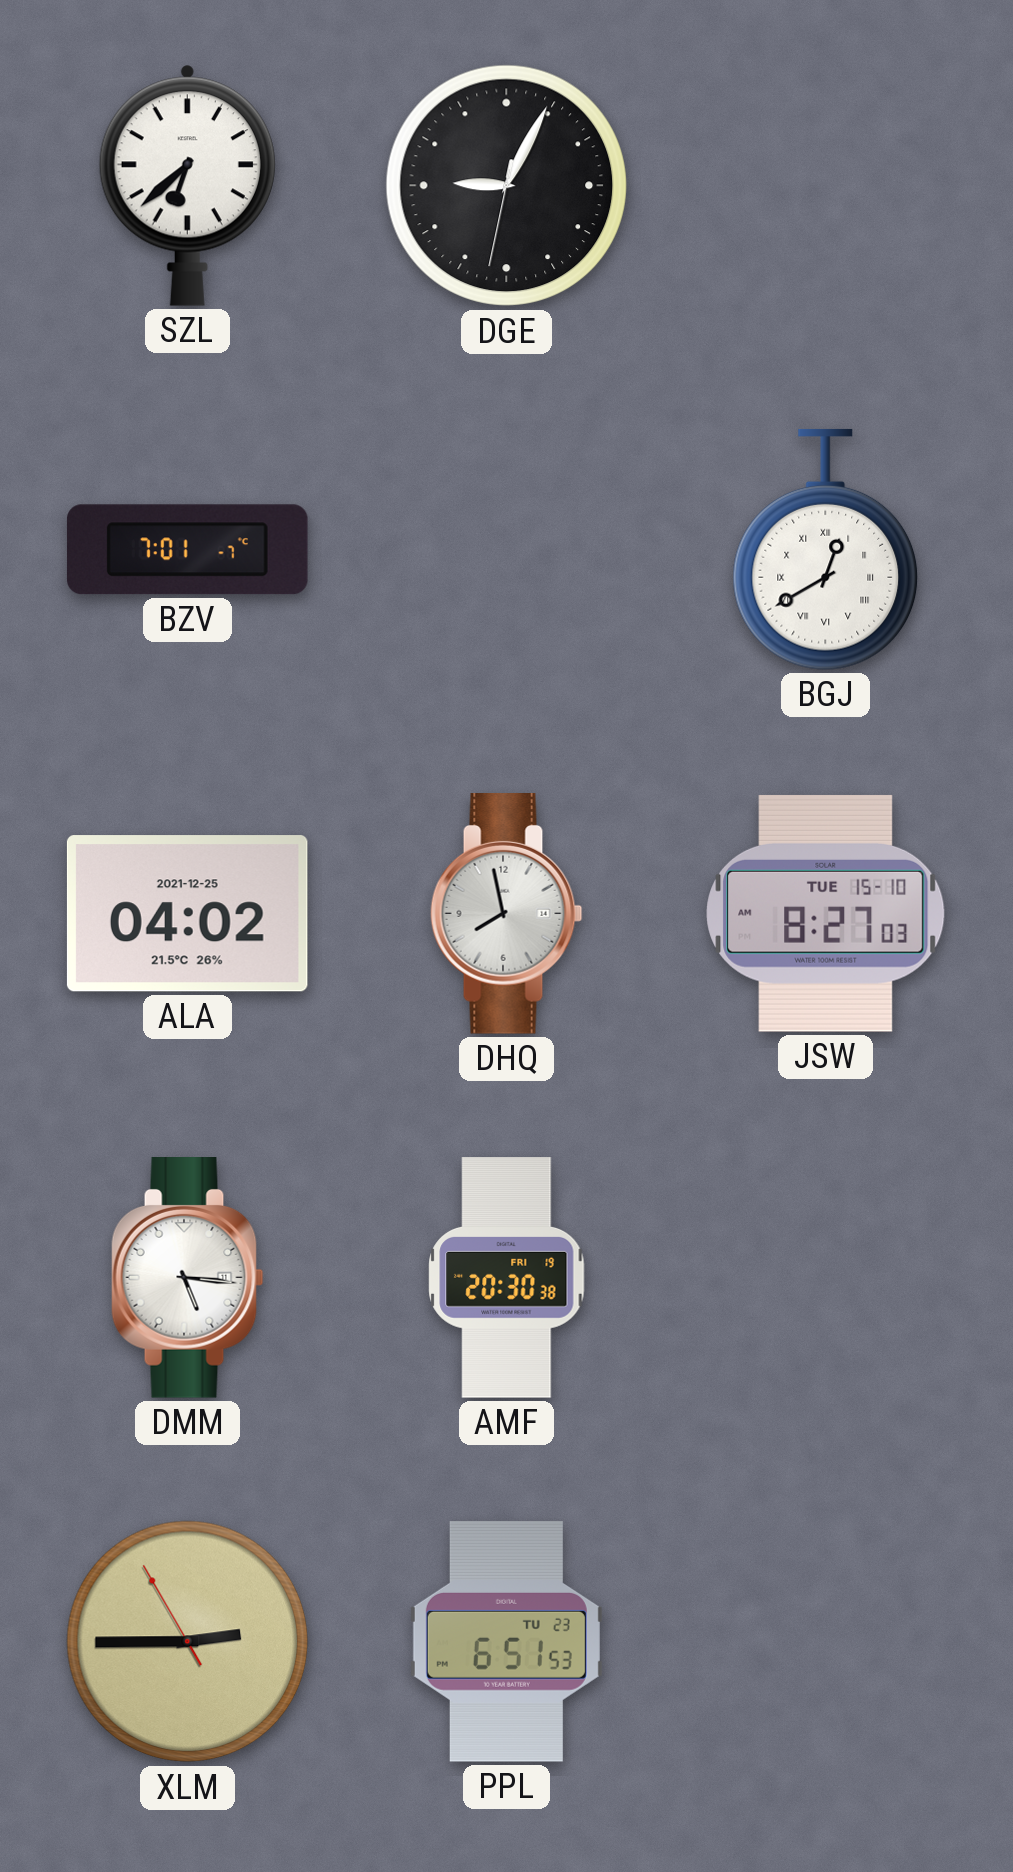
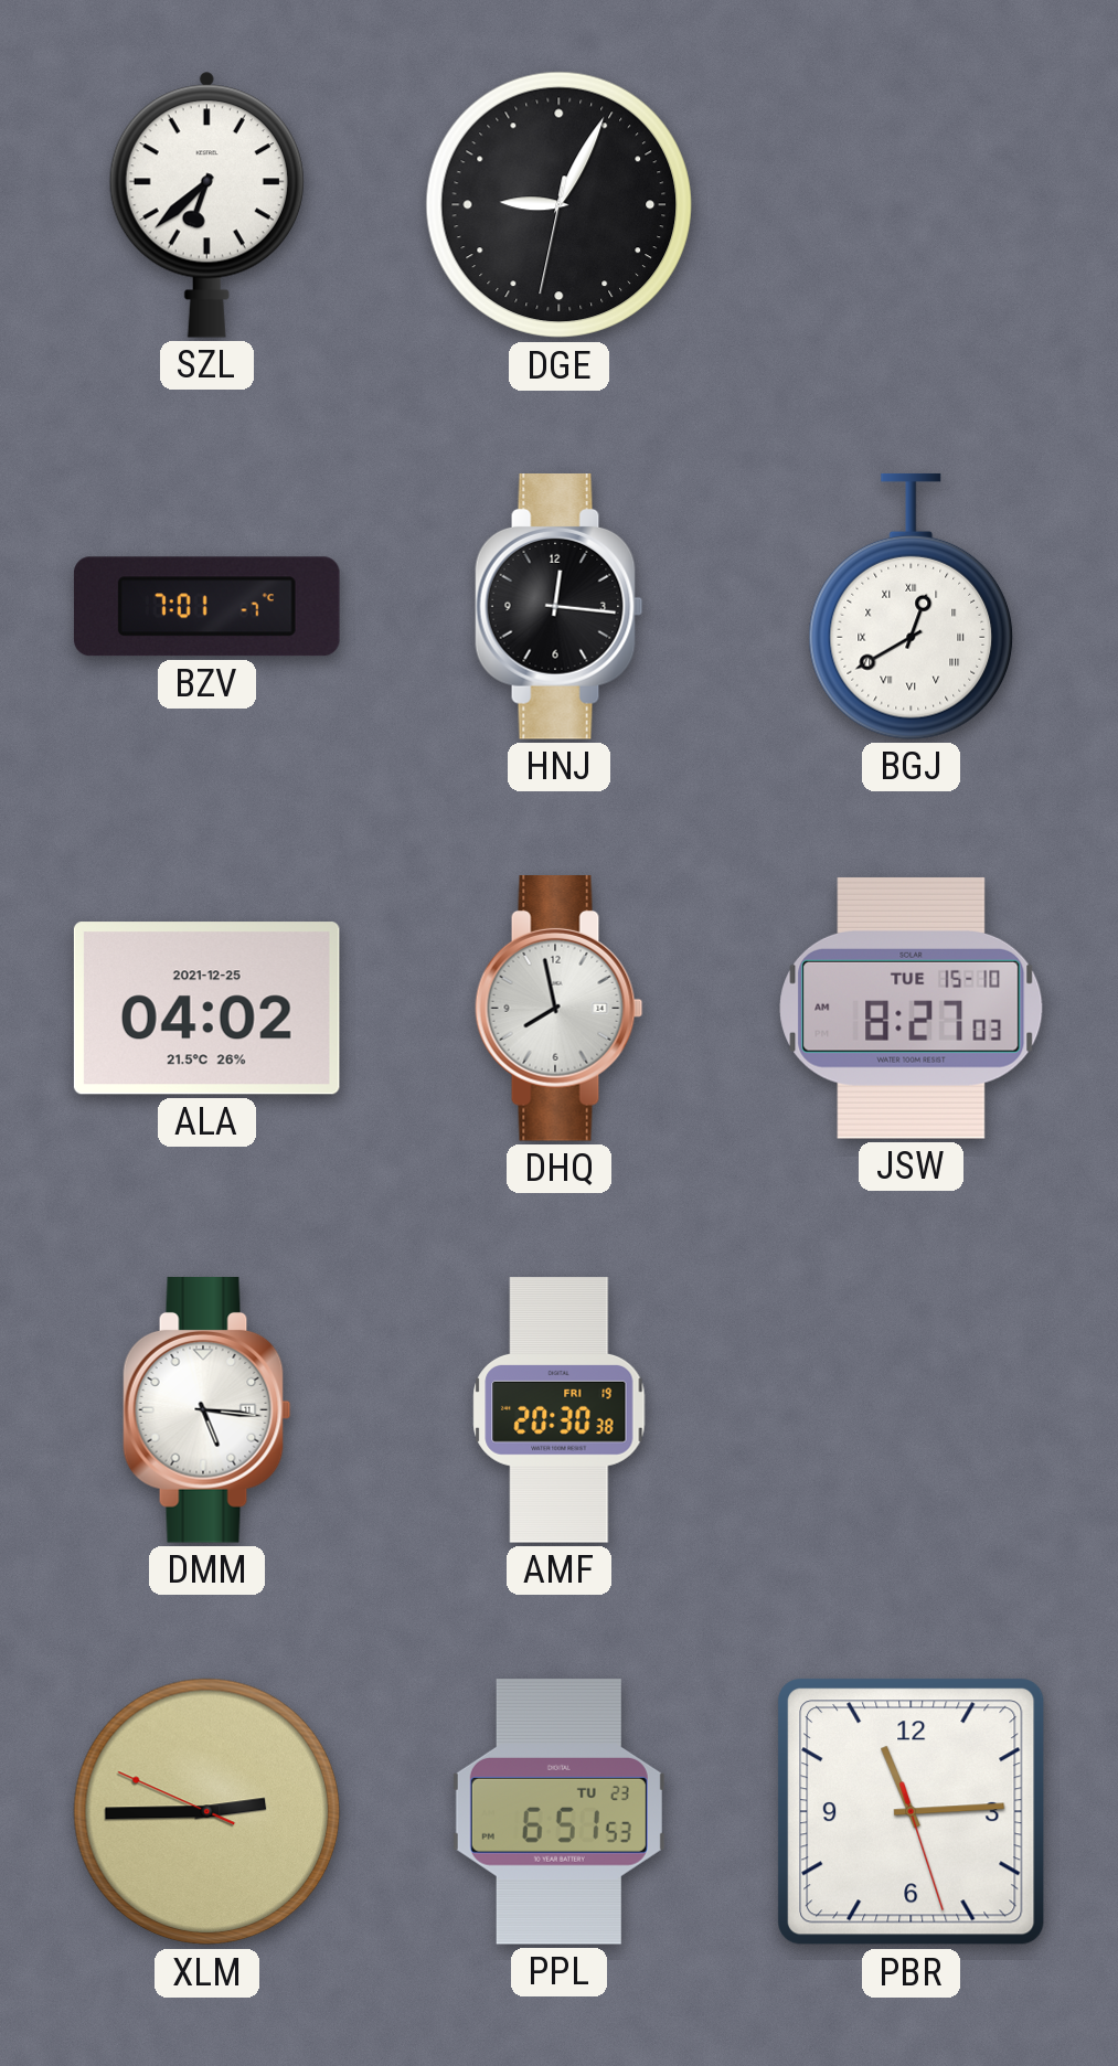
HNJ: none -> 12:16
XLM: 2:44:55 -> 2:44:49
PBR: none -> 11:14
